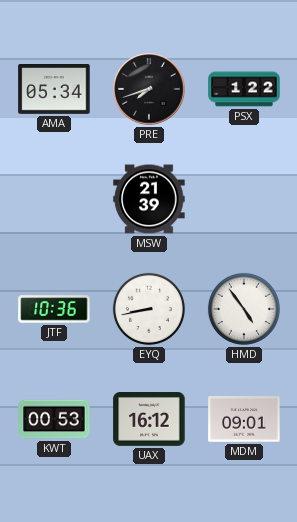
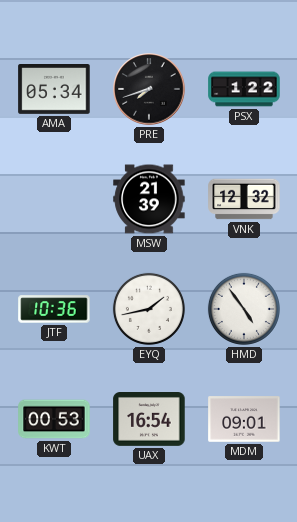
VNK: none -> 12:32
EYQ: 8:43 -> 1:43
UAX: 16:12 -> 16:54
